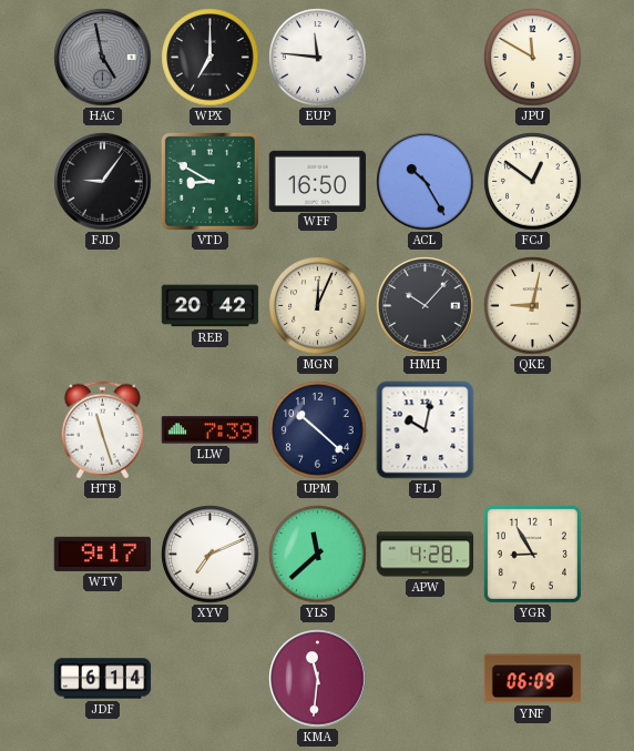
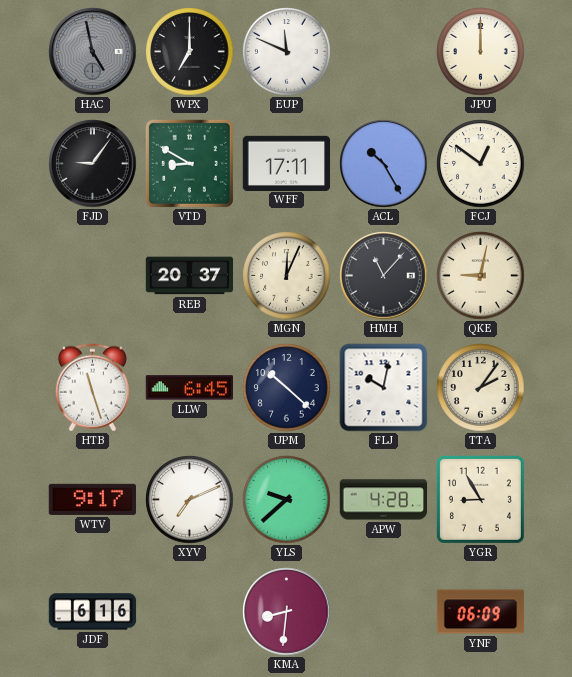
EUP: 11:46 -> 11:49
JPU: 11:50 -> 12:00
WFF: 16:50 -> 17:11
REB: 20:42 -> 20:37
HMH: 10:07 -> 11:07
LLW: 7:39 -> 6:45
TTA: none -> 2:06
YLS: 11:38 -> 9:38
JDF: 6:14 -> 6:16
KMA: 11:31 -> 8:31
